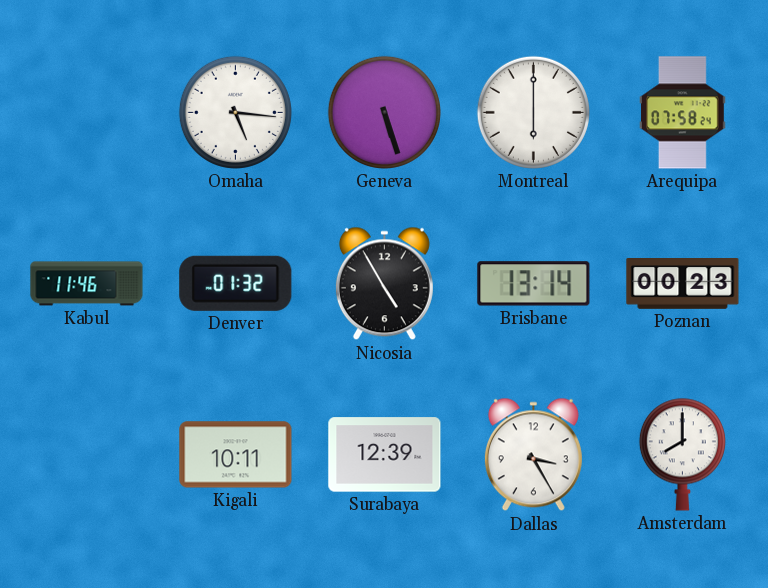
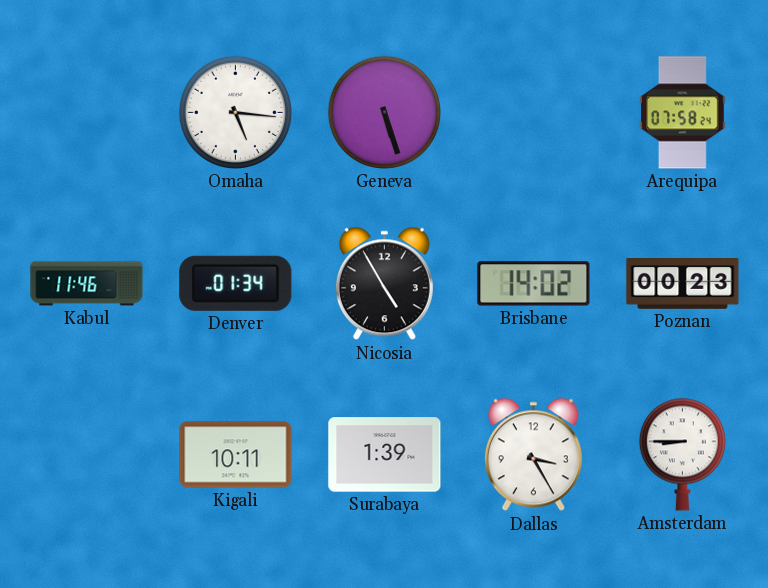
Montreal: 6:00 -> none
Denver: 01:32 -> 01:34
Brisbane: 13:14 -> 14:02
Surabaya: 12:39 -> 1:39
Amsterdam: 8:00 -> 8:45
